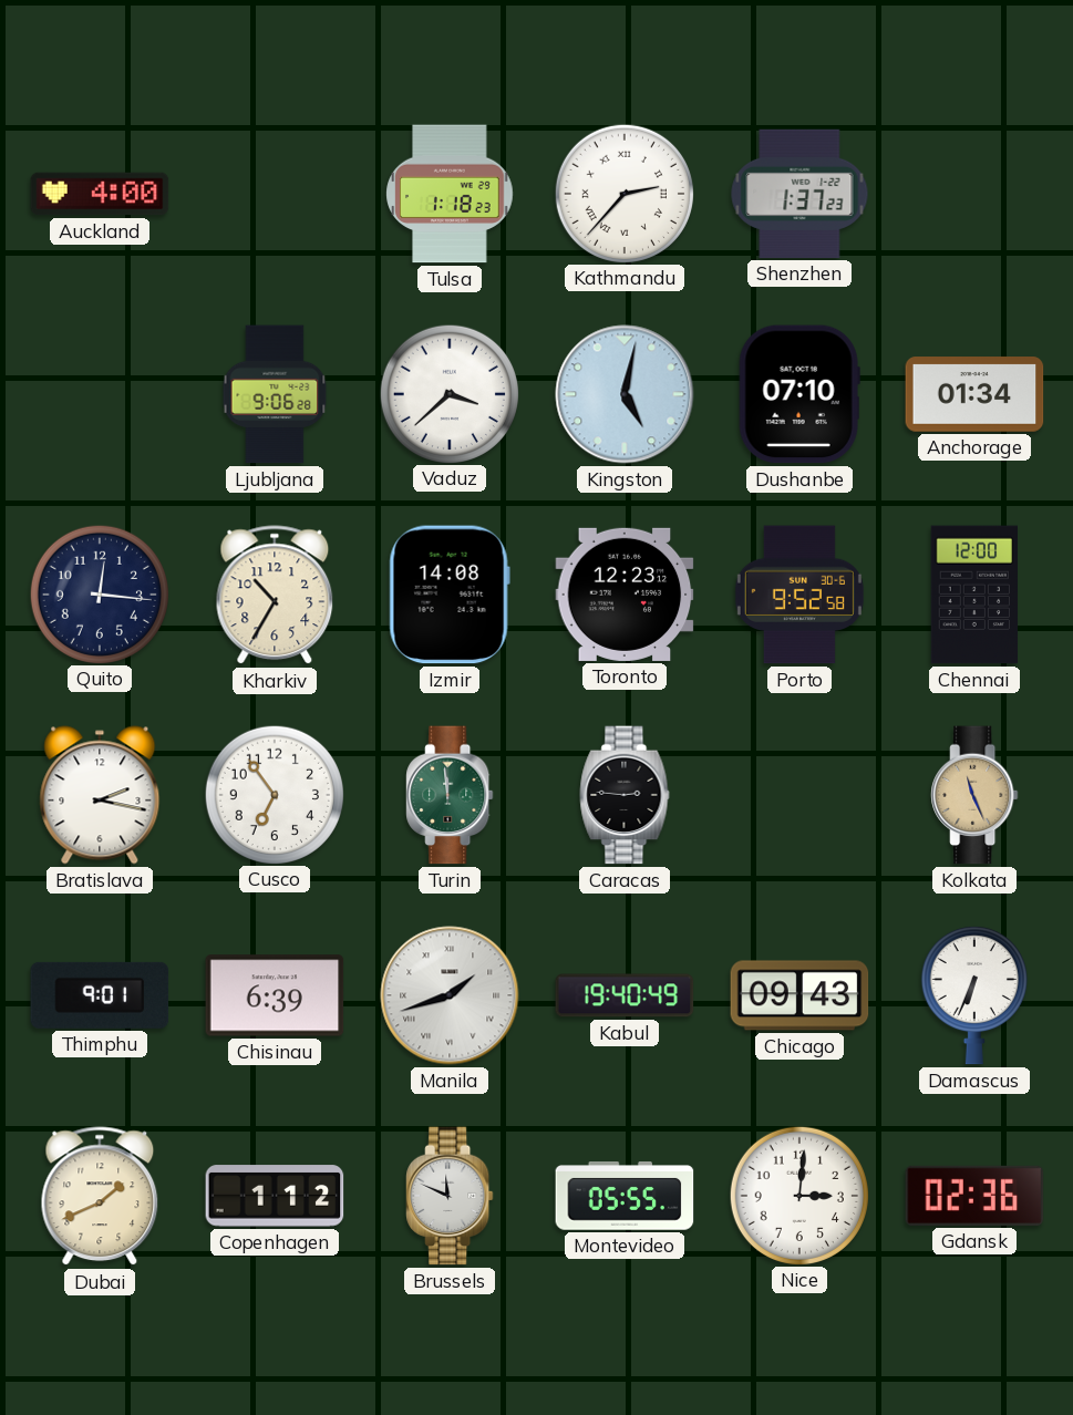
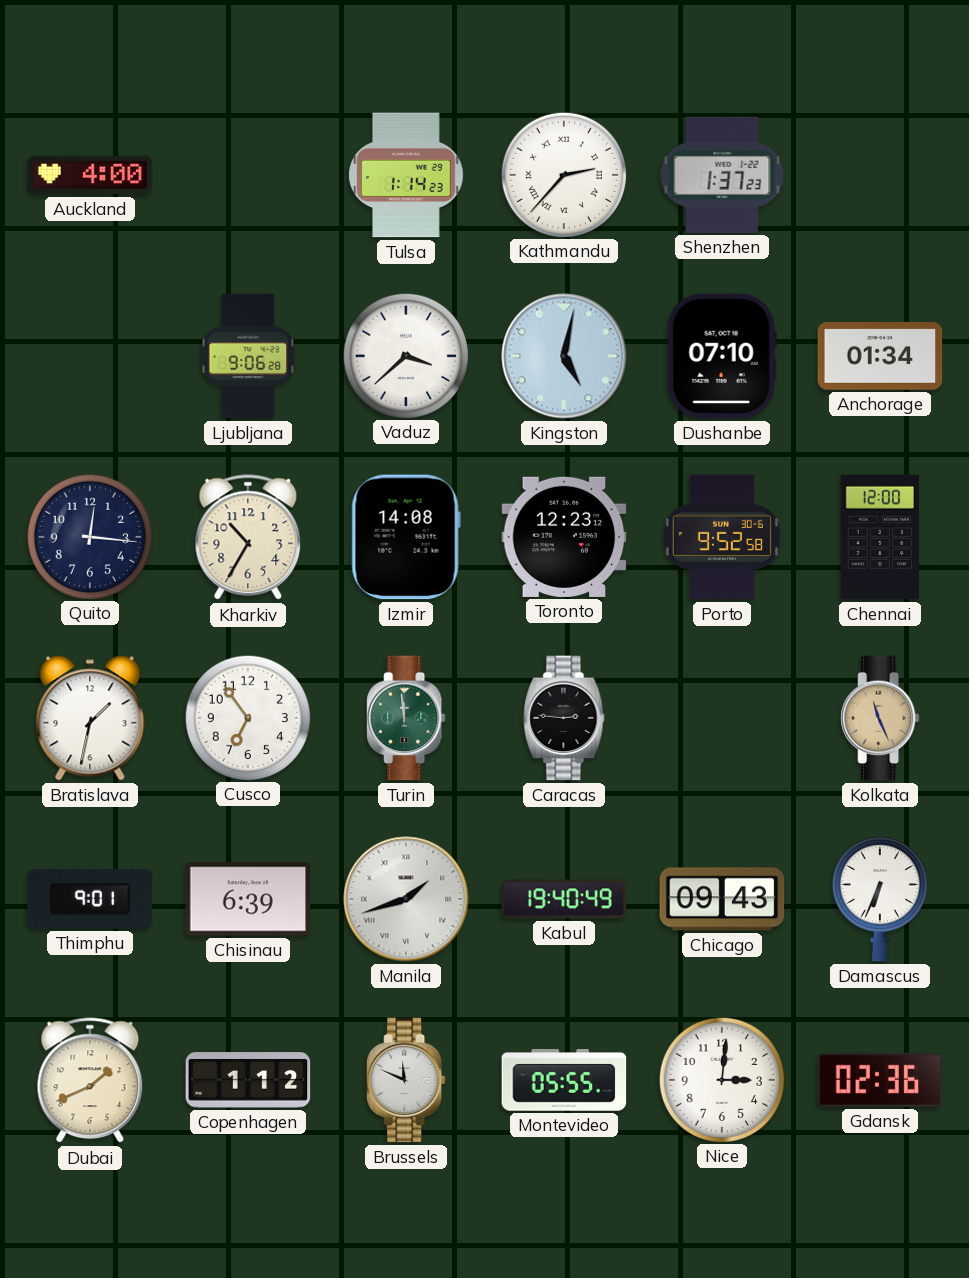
Tulsa: 1:18 -> 1:14
Bratislava: 2:17 -> 1:32
